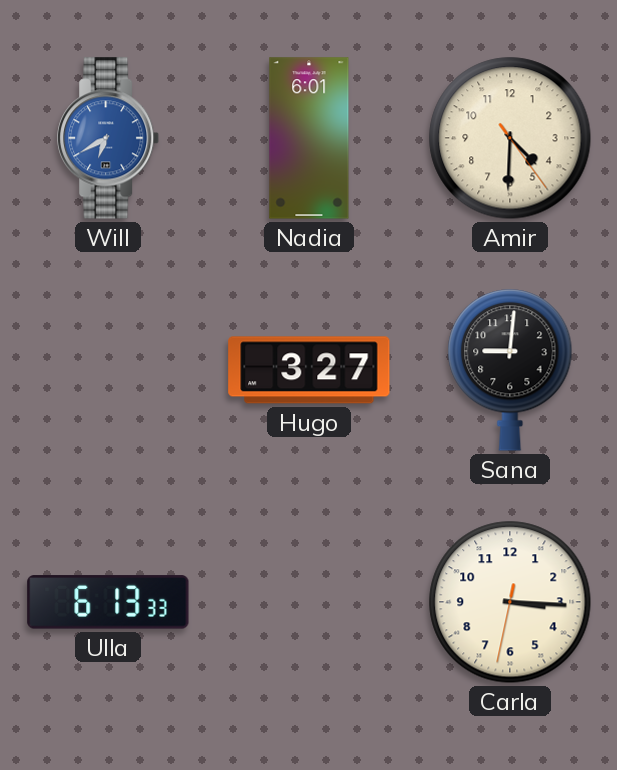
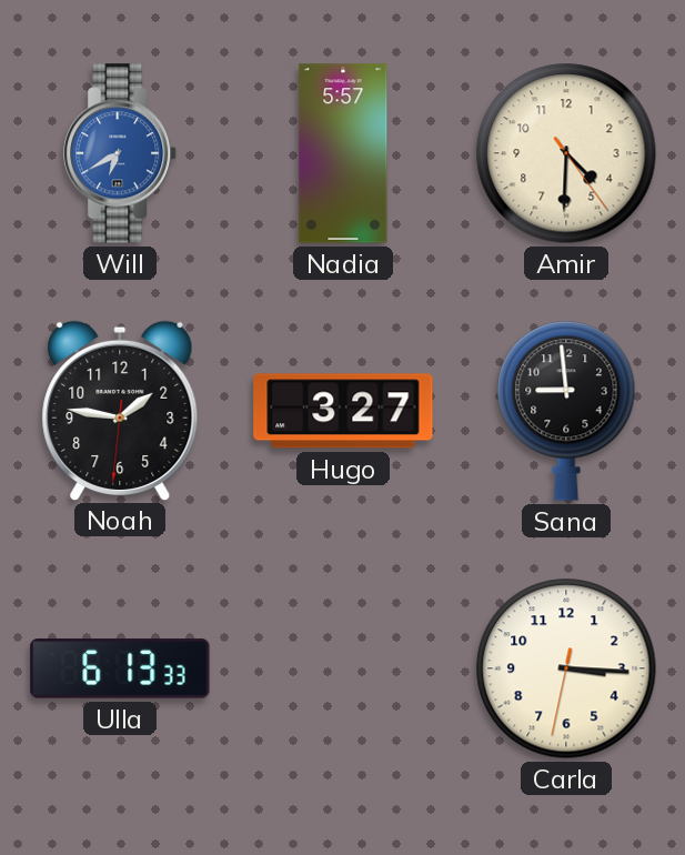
Nadia: 6:01 -> 5:57
Noah: none -> 1:46
Sana: 9:01 -> 8:59
